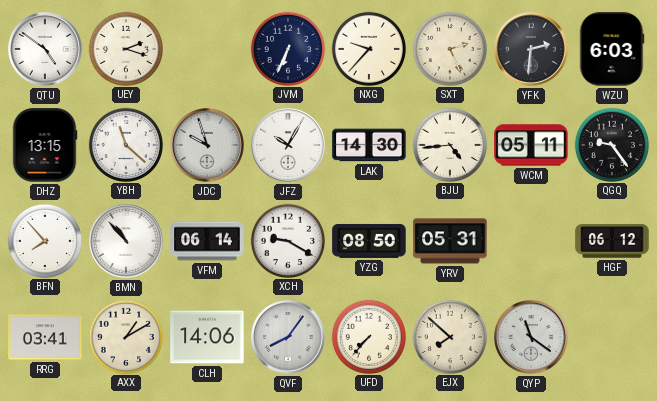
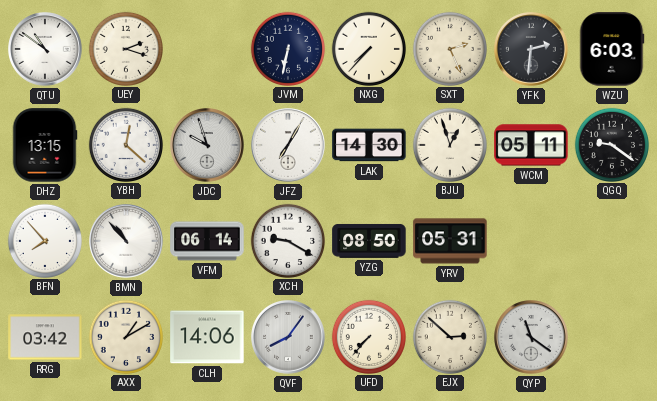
QTU: 4:51 -> 10:51
JVM: 6:34 -> 6:32
NXG: 9:37 -> 7:37
YBH: 11:22 -> 12:22
JFZ: 10:05 -> 7:05
BJU: 4:44 -> 12:57
QGQ: 9:24 -> 9:21
HGF: 06:12 -> none
RRG: 03:41 -> 03:42
EJX: 7:52 -> 2:52
